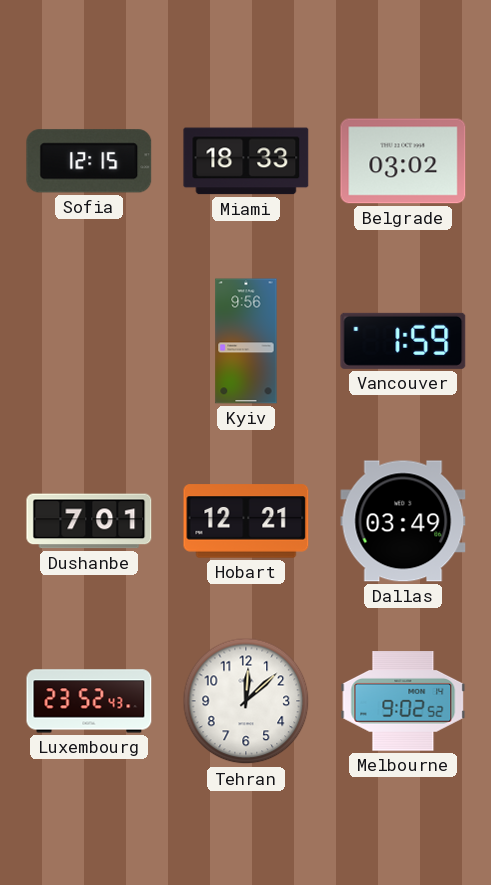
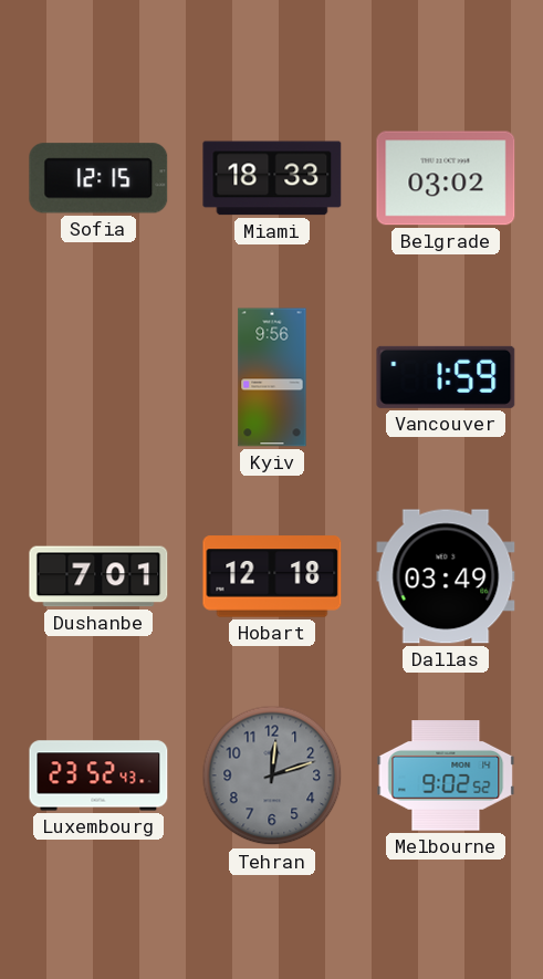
Hobart: 12:21 -> 12:18
Tehran: 12:08 -> 12:12
Tehran dial: white -> grey
